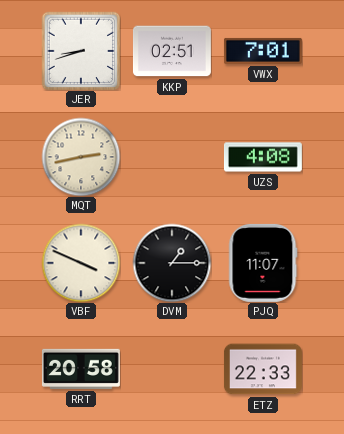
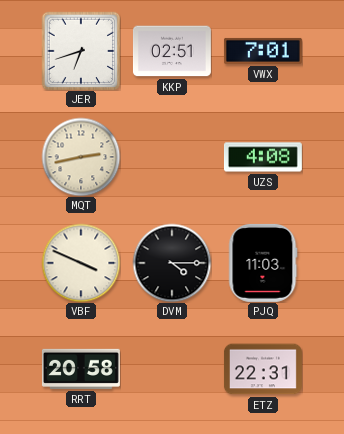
JER: 8:42 -> 6:42
DVM: 1:15 -> 4:15
PJQ: 11:07 -> 11:03
ETZ: 22:33 -> 22:31
